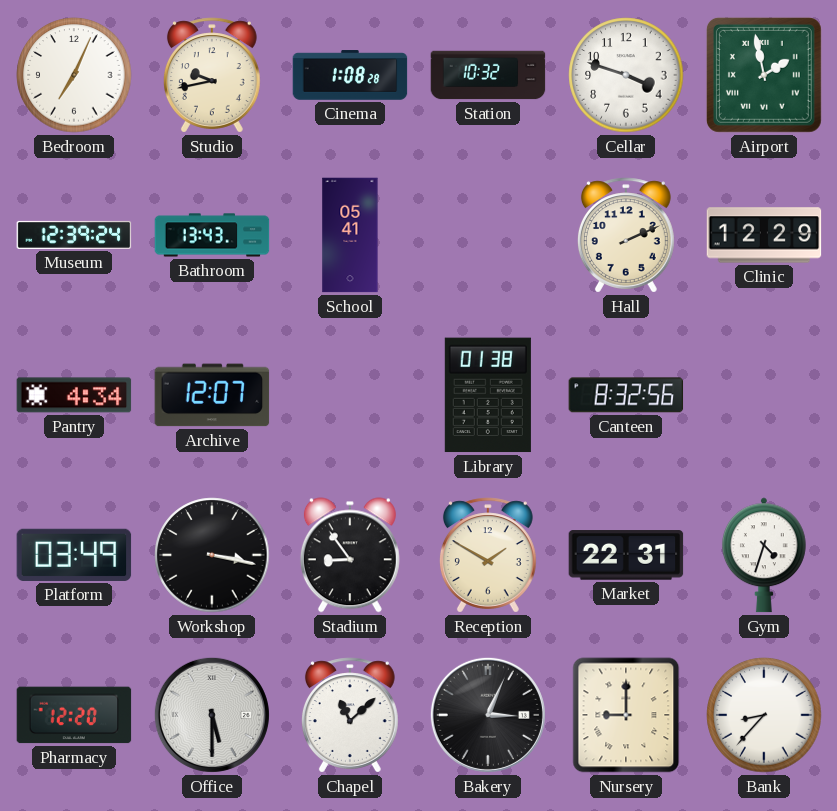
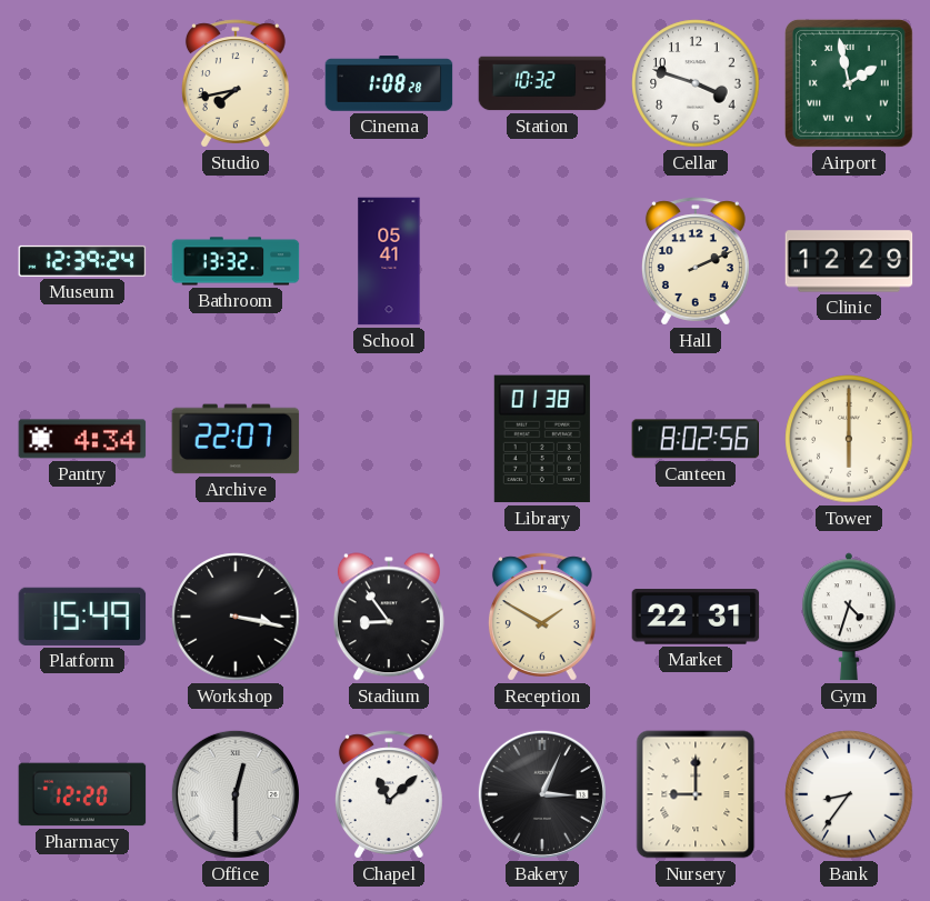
Bedroom: 7:04 -> none
Studio: 9:43 -> 7:43
Bathroom: 13:43 -> 13:32
Archive: 12:07 -> 22:07
Canteen: 8:32 -> 8:02
Tower: none -> 6:00
Platform: 03:49 -> 15:49
Office: 5:30 -> 12:30
Bank: 8:37 -> 8:36
